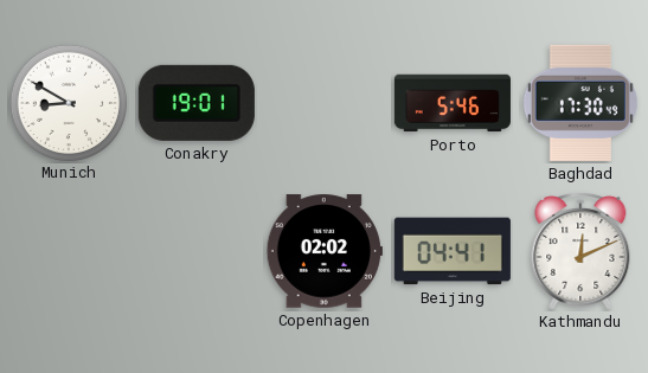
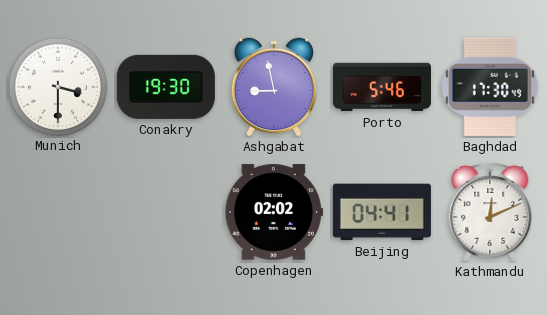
Munich: 8:50 -> 3:30
Conakry: 19:01 -> 19:30
Ashgabat: none -> 8:58
